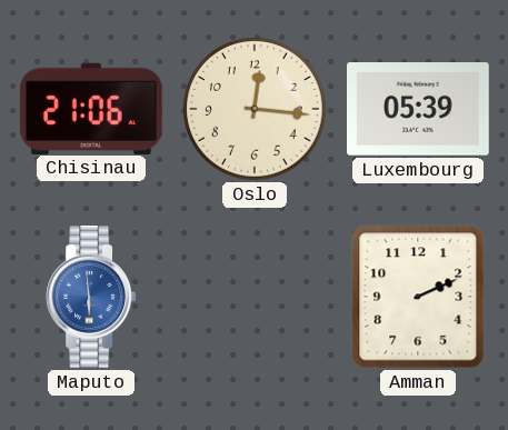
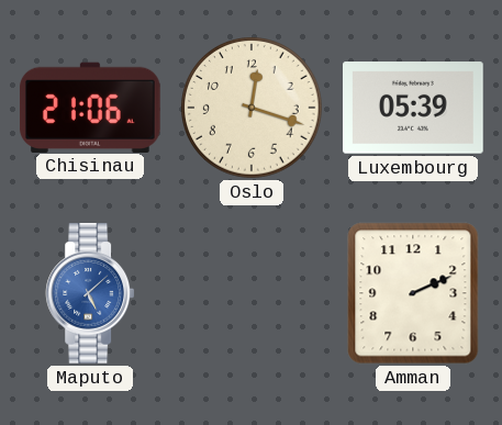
Oslo: 12:16 -> 12:18
Maputo: 5:59 -> 5:08
